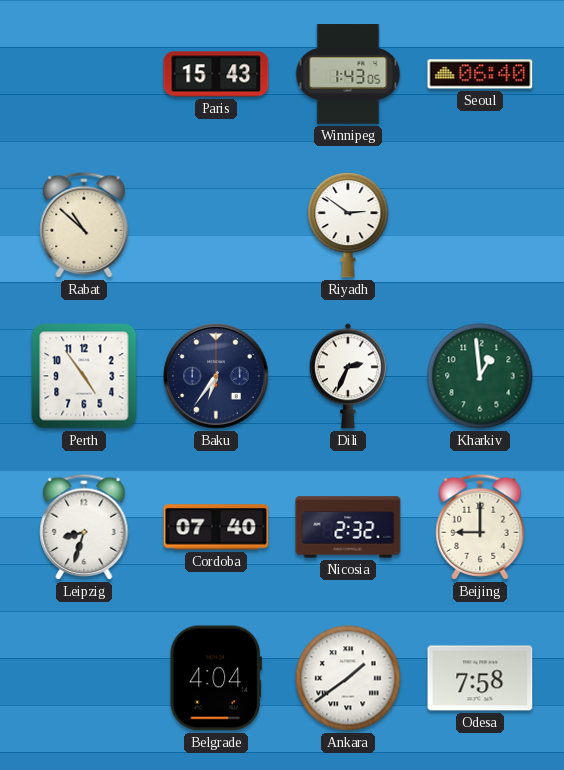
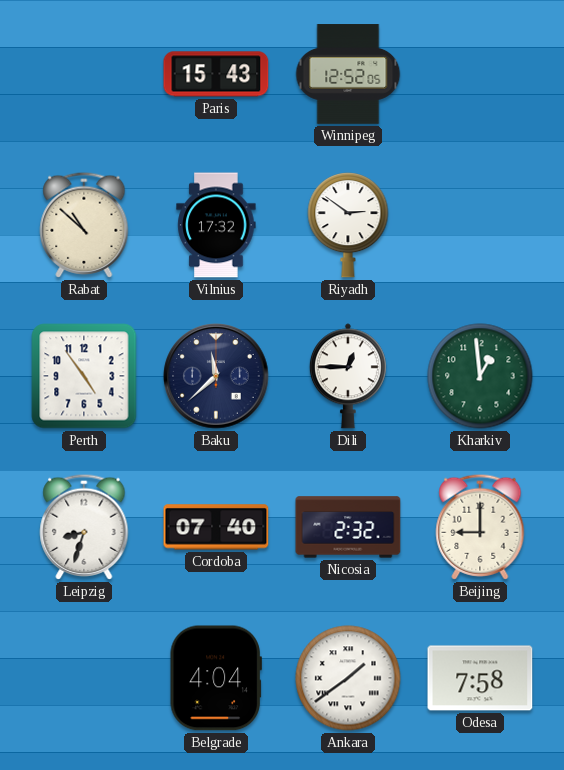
Winnipeg: 1:43 -> 12:52
Seoul: 06:40 -> none
Vilnius: none -> 17:32
Baku: 6:36 -> 11:38
Dili: 2:34 -> 12:45
